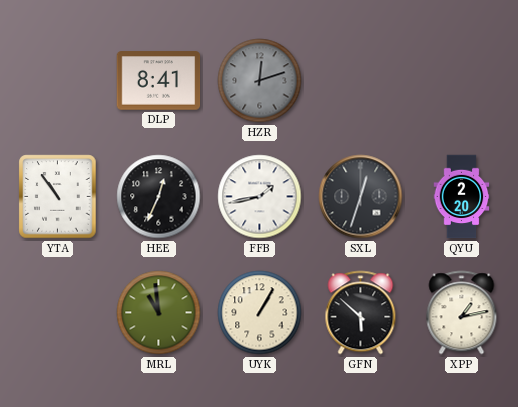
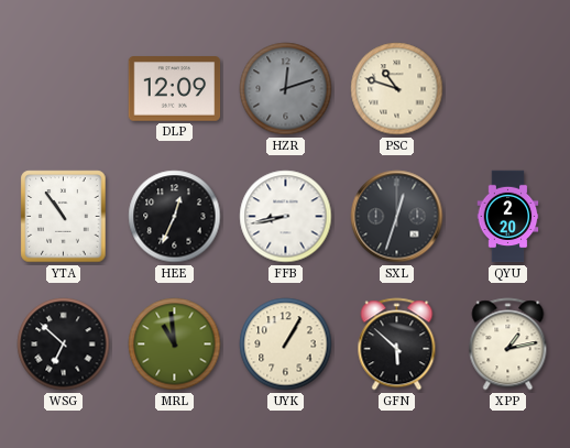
DLP: 8:41 -> 12:09
PSC: none -> 10:48
FFB: 1:43 -> 8:43
WSG: none -> 6:52
